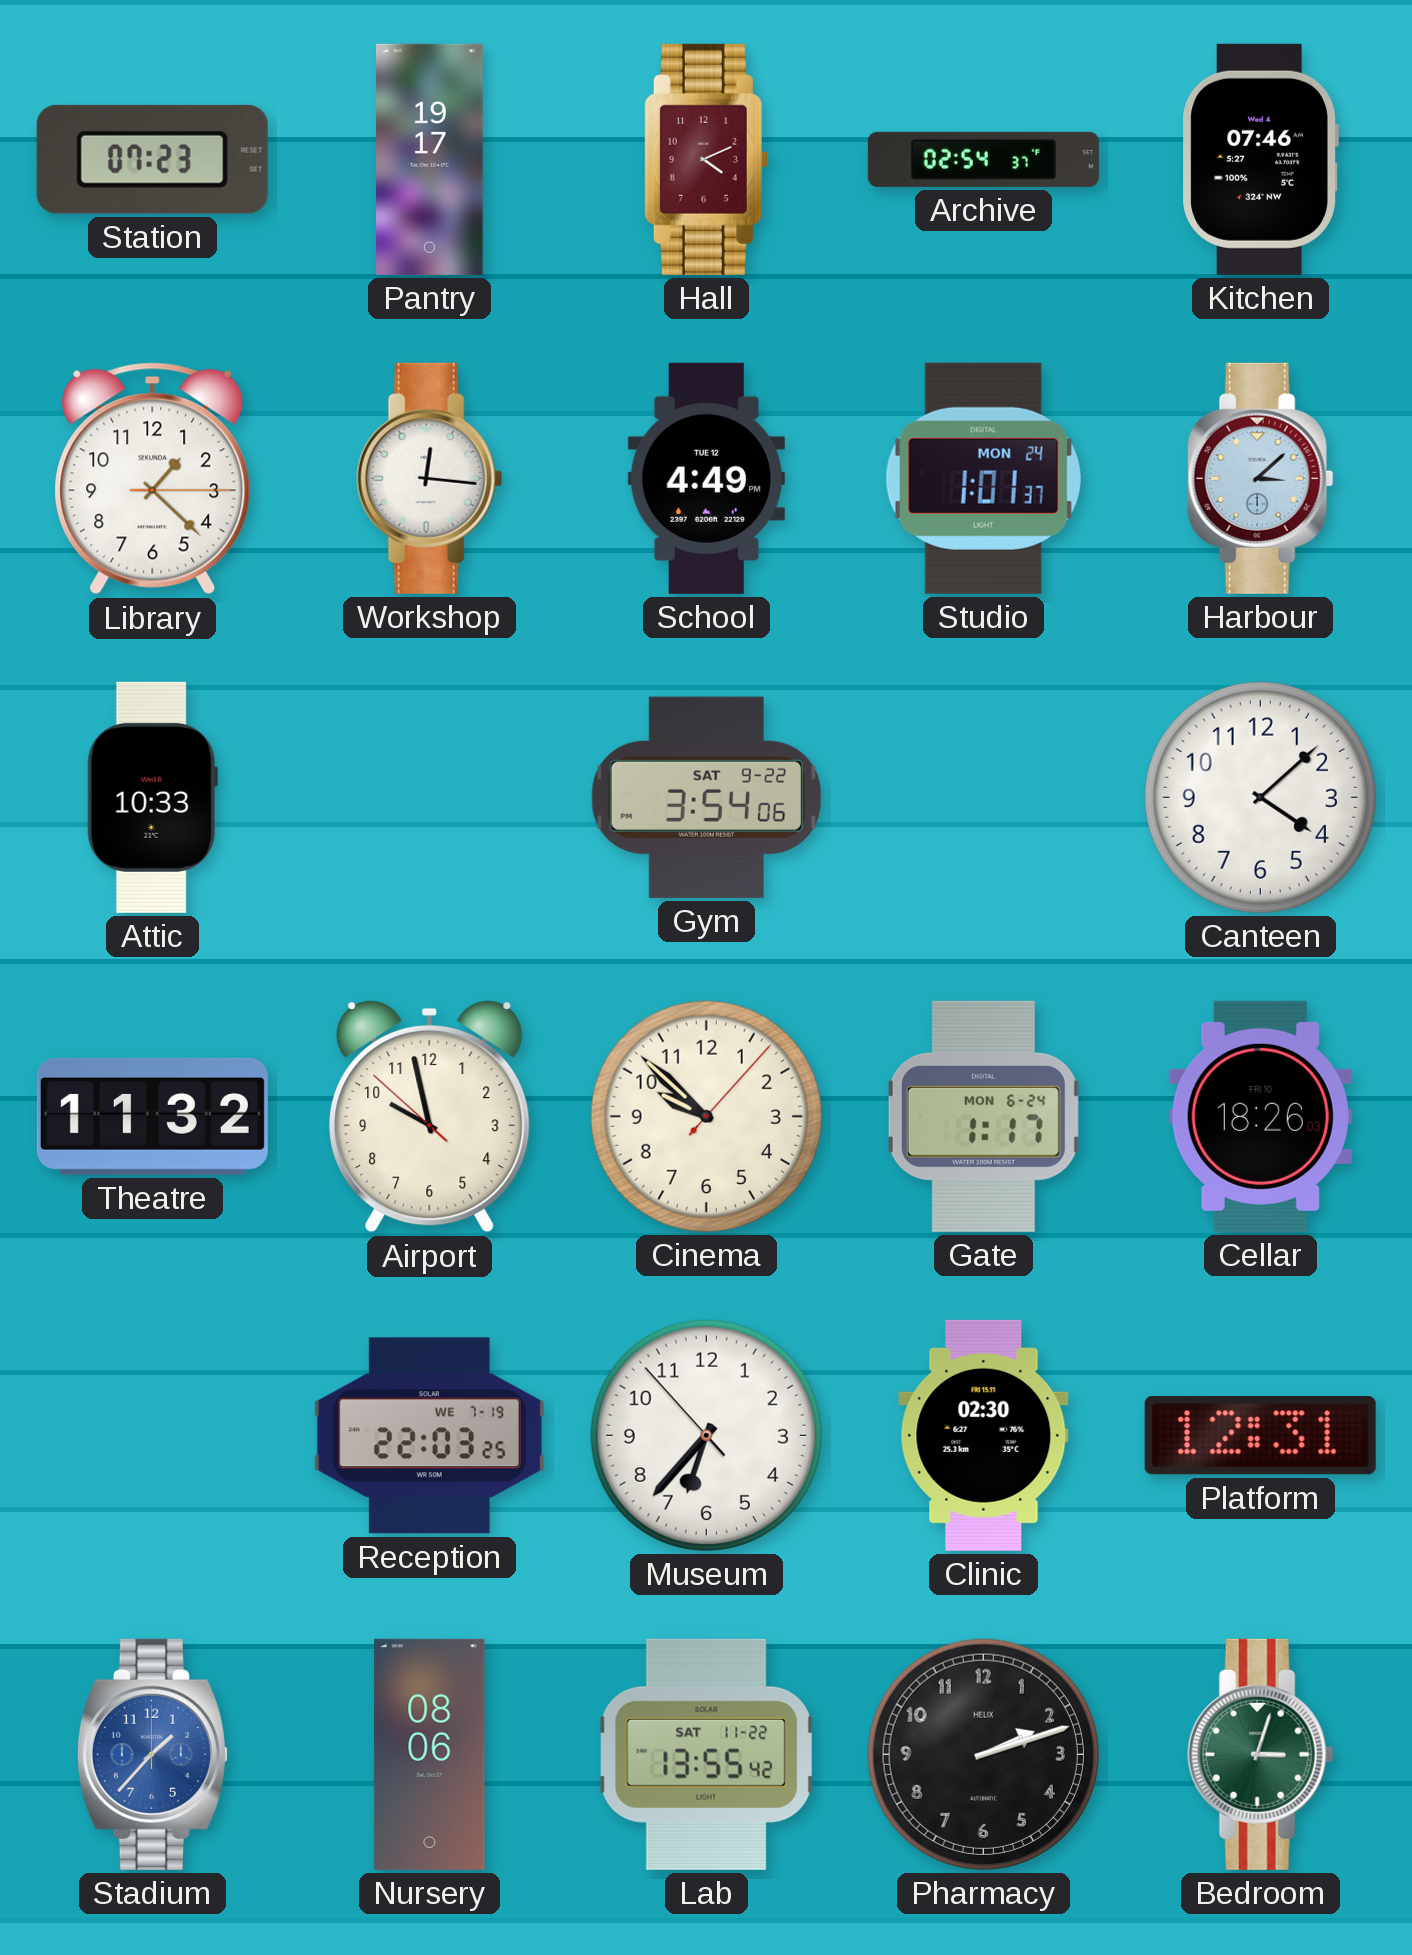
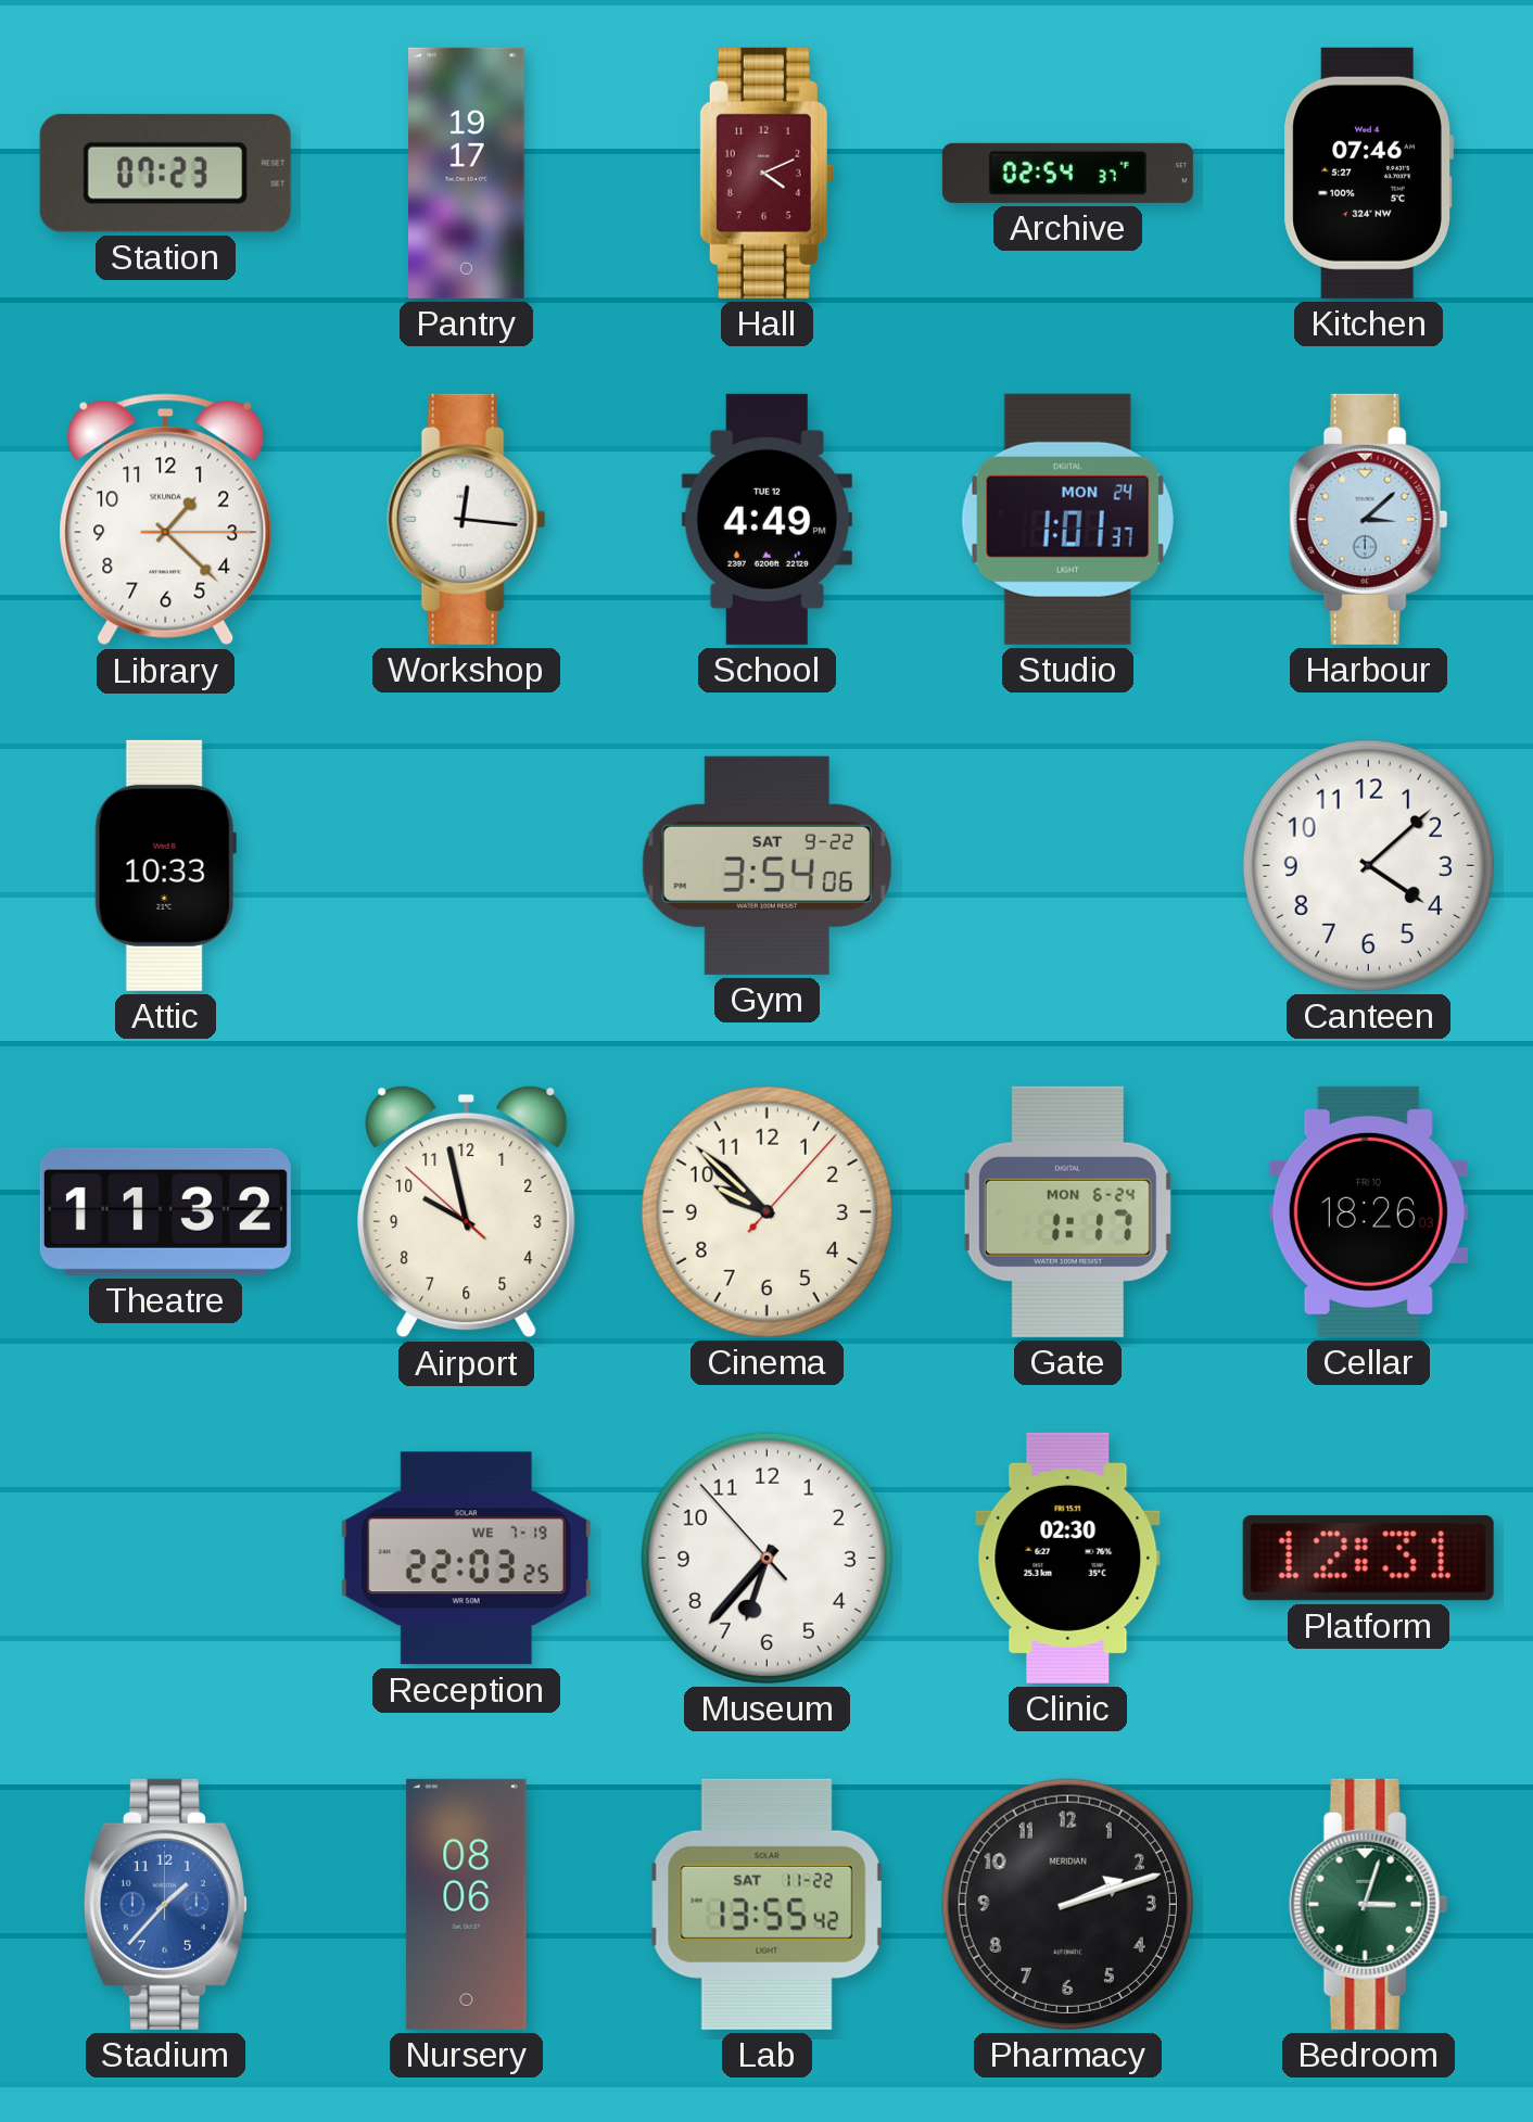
Pharmacy brand: HELIX -> MERIDIAN
